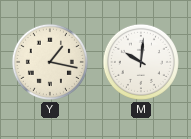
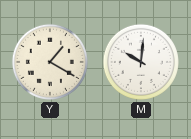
Y: 1:17 -> 1:20
